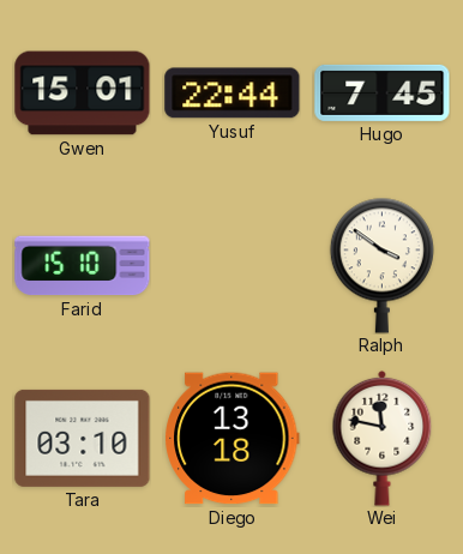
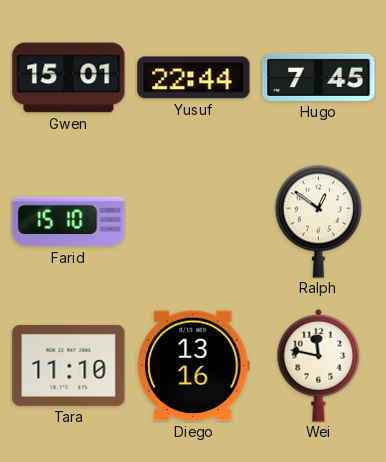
Ralph: 3:51 -> 12:51
Tara: 03:10 -> 11:10
Diego: 13:18 -> 13:16
